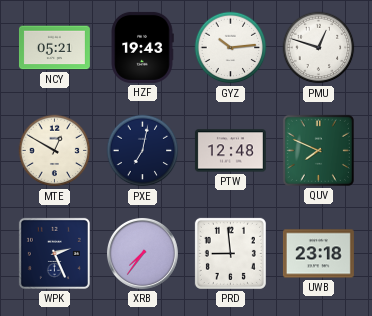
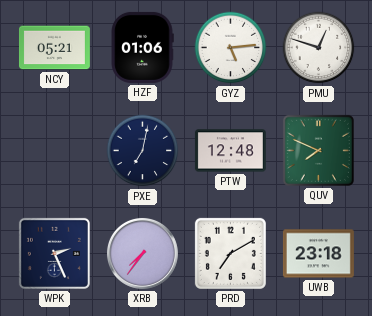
HZF: 19:43 -> 01:06
GYZ: 10:14 -> 5:14
MTE: 12:50 -> none
PRD: 8:59 -> 7:10
